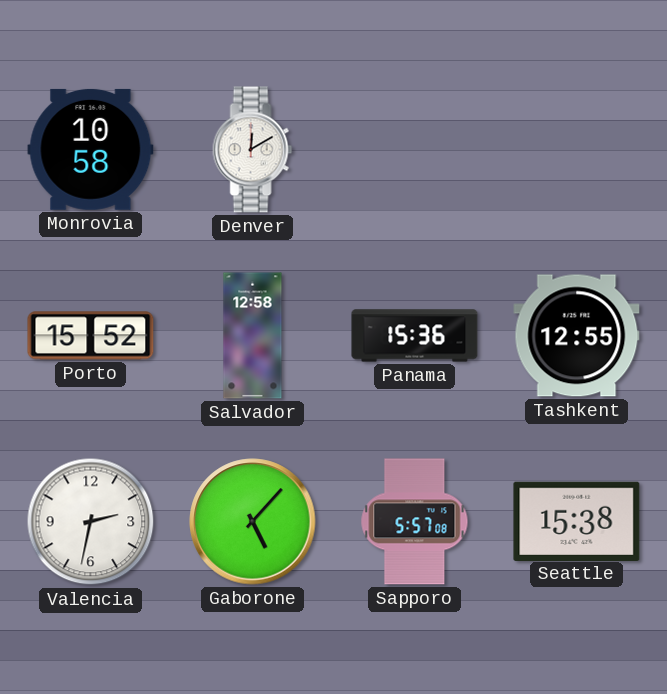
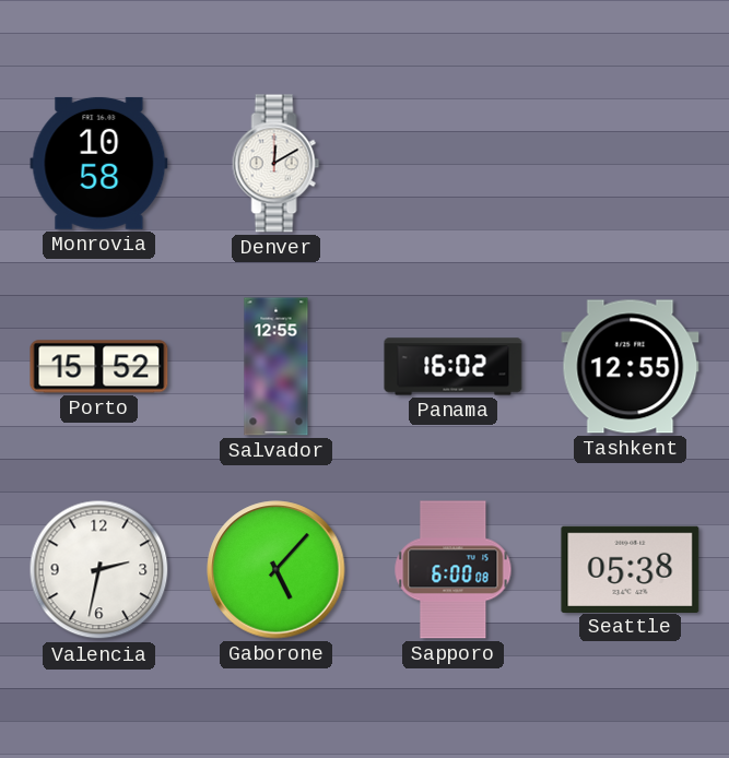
Salvador: 12:58 -> 12:55
Panama: 15:36 -> 16:02
Sapporo: 5:57 -> 6:00
Seattle: 15:38 -> 05:38
